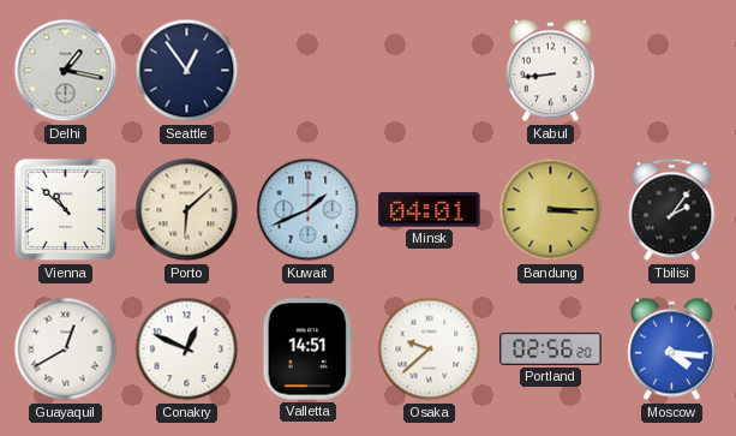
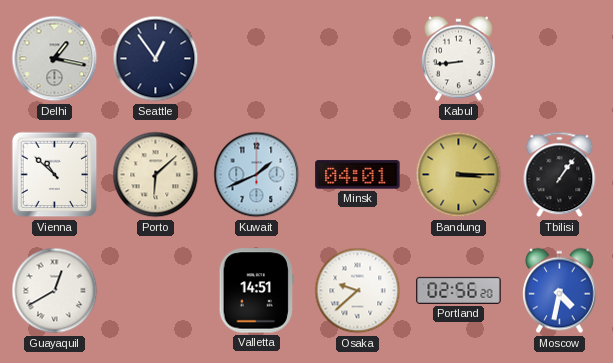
Tbilisi: 2:06 -> 1:06
Conakry: 12:49 -> none
Moscow: 4:16 -> 4:32
